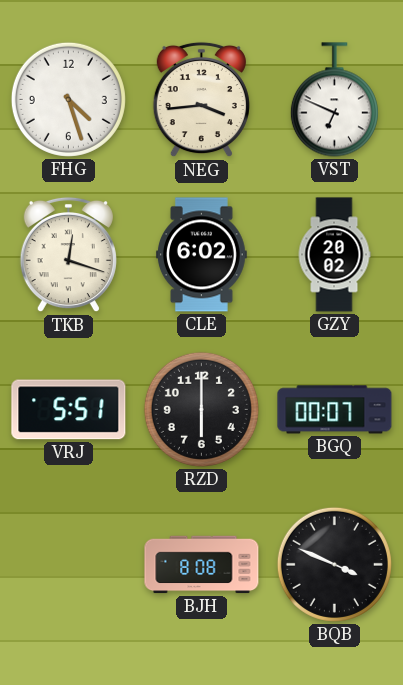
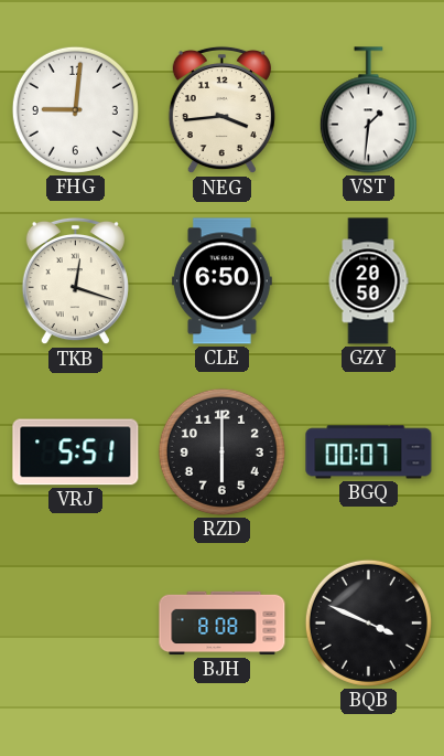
FHG: 4:27 -> 9:01
VST: 6:49 -> 1:31
CLE: 6:02 -> 6:50
GZY: 20:02 -> 20:50
